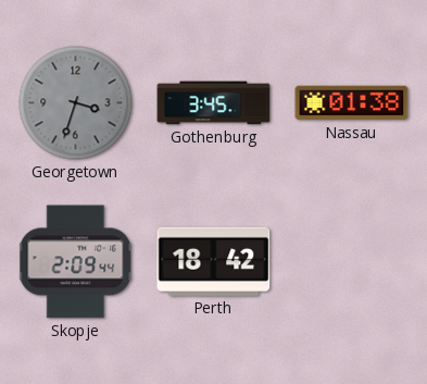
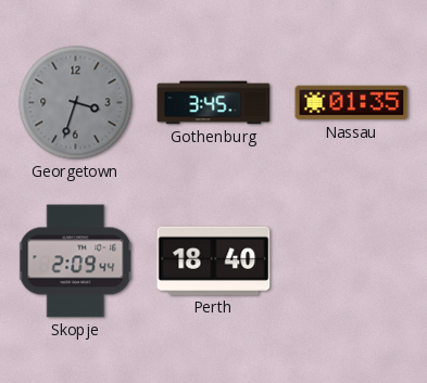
Nassau: 01:38 -> 01:35
Perth: 18:42 -> 18:40
